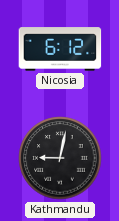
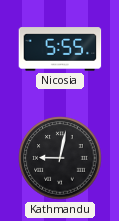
Nicosia: 6:12 -> 5:55
